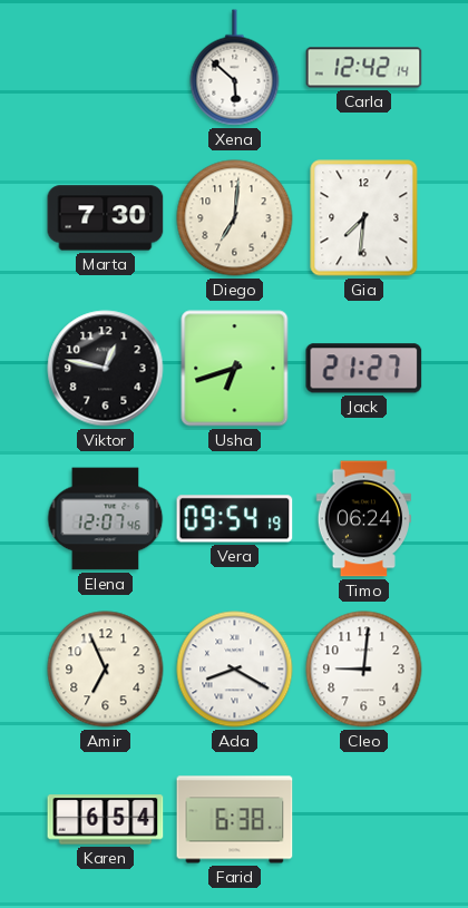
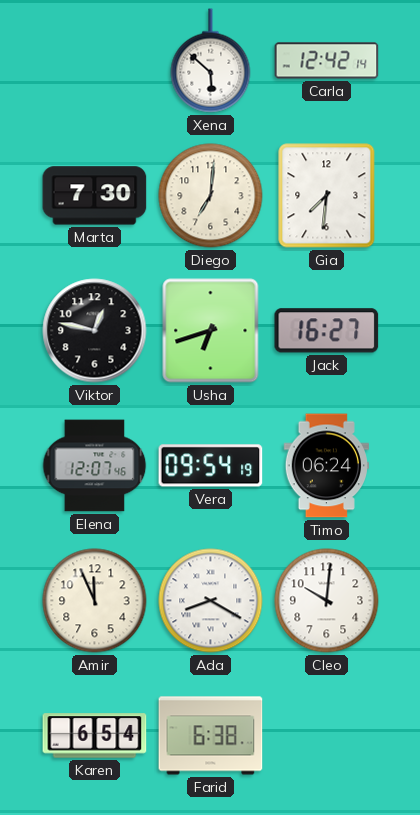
Jack: 21:27 -> 16:27
Amir: 6:56 -> 11:56
Cleo: 9:01 -> 10:01
